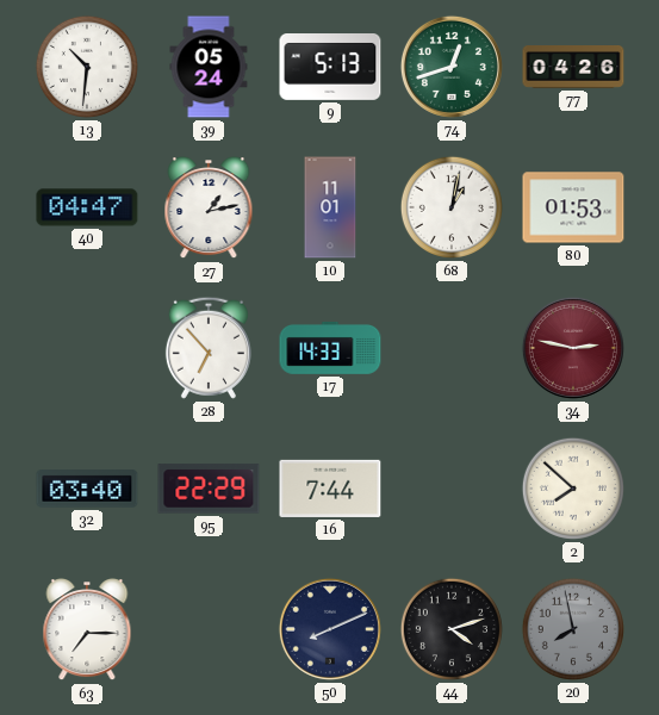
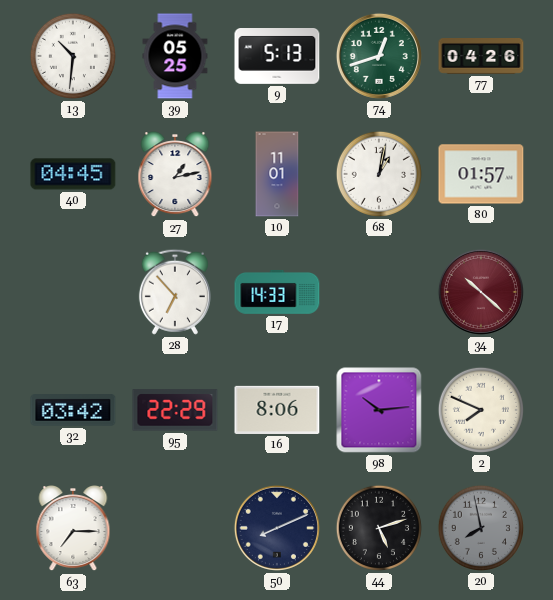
39: 05:24 -> 05:25
40: 04:47 -> 04:45
80: 01:53 -> 01:57
34: 2:47 -> 10:22
32: 03:40 -> 03:42
16: 7:44 -> 8:06
98: none -> 10:14
2: 7:52 -> 7:49
44: 4:12 -> 5:12
